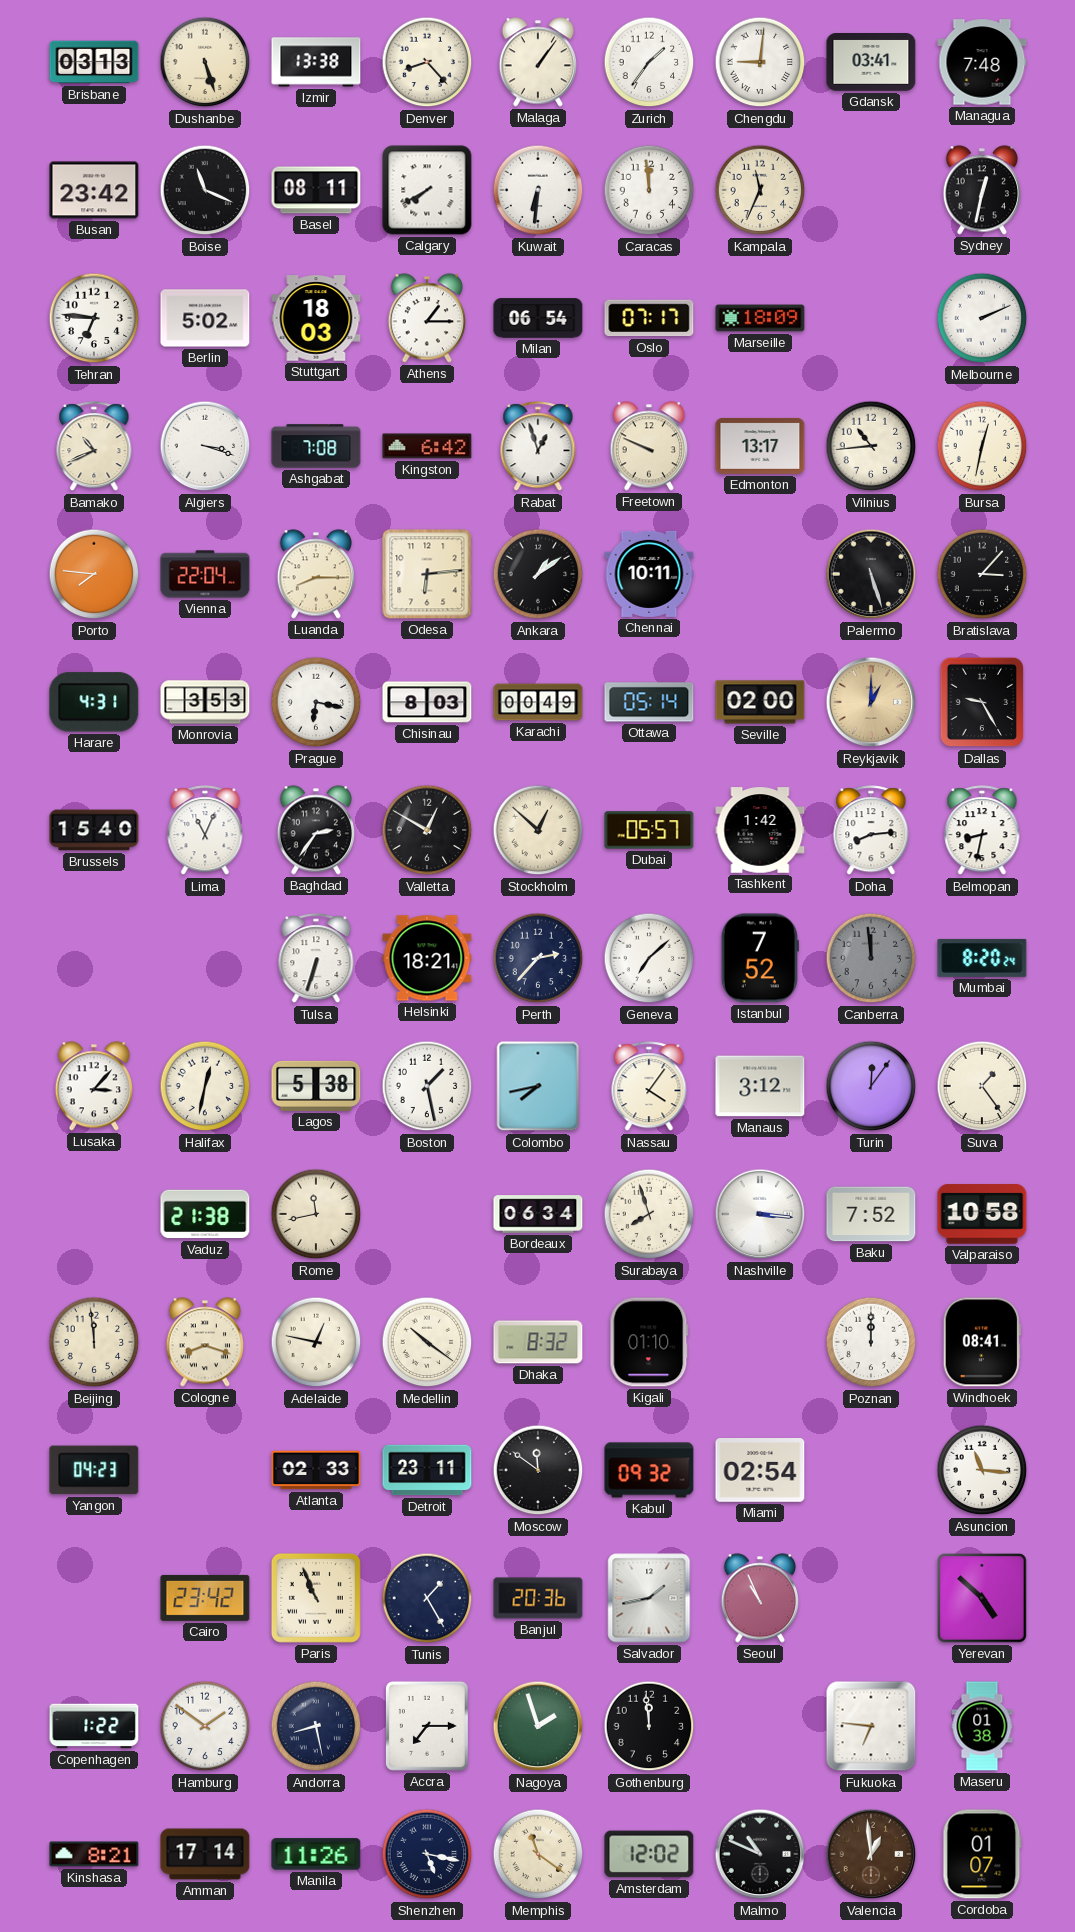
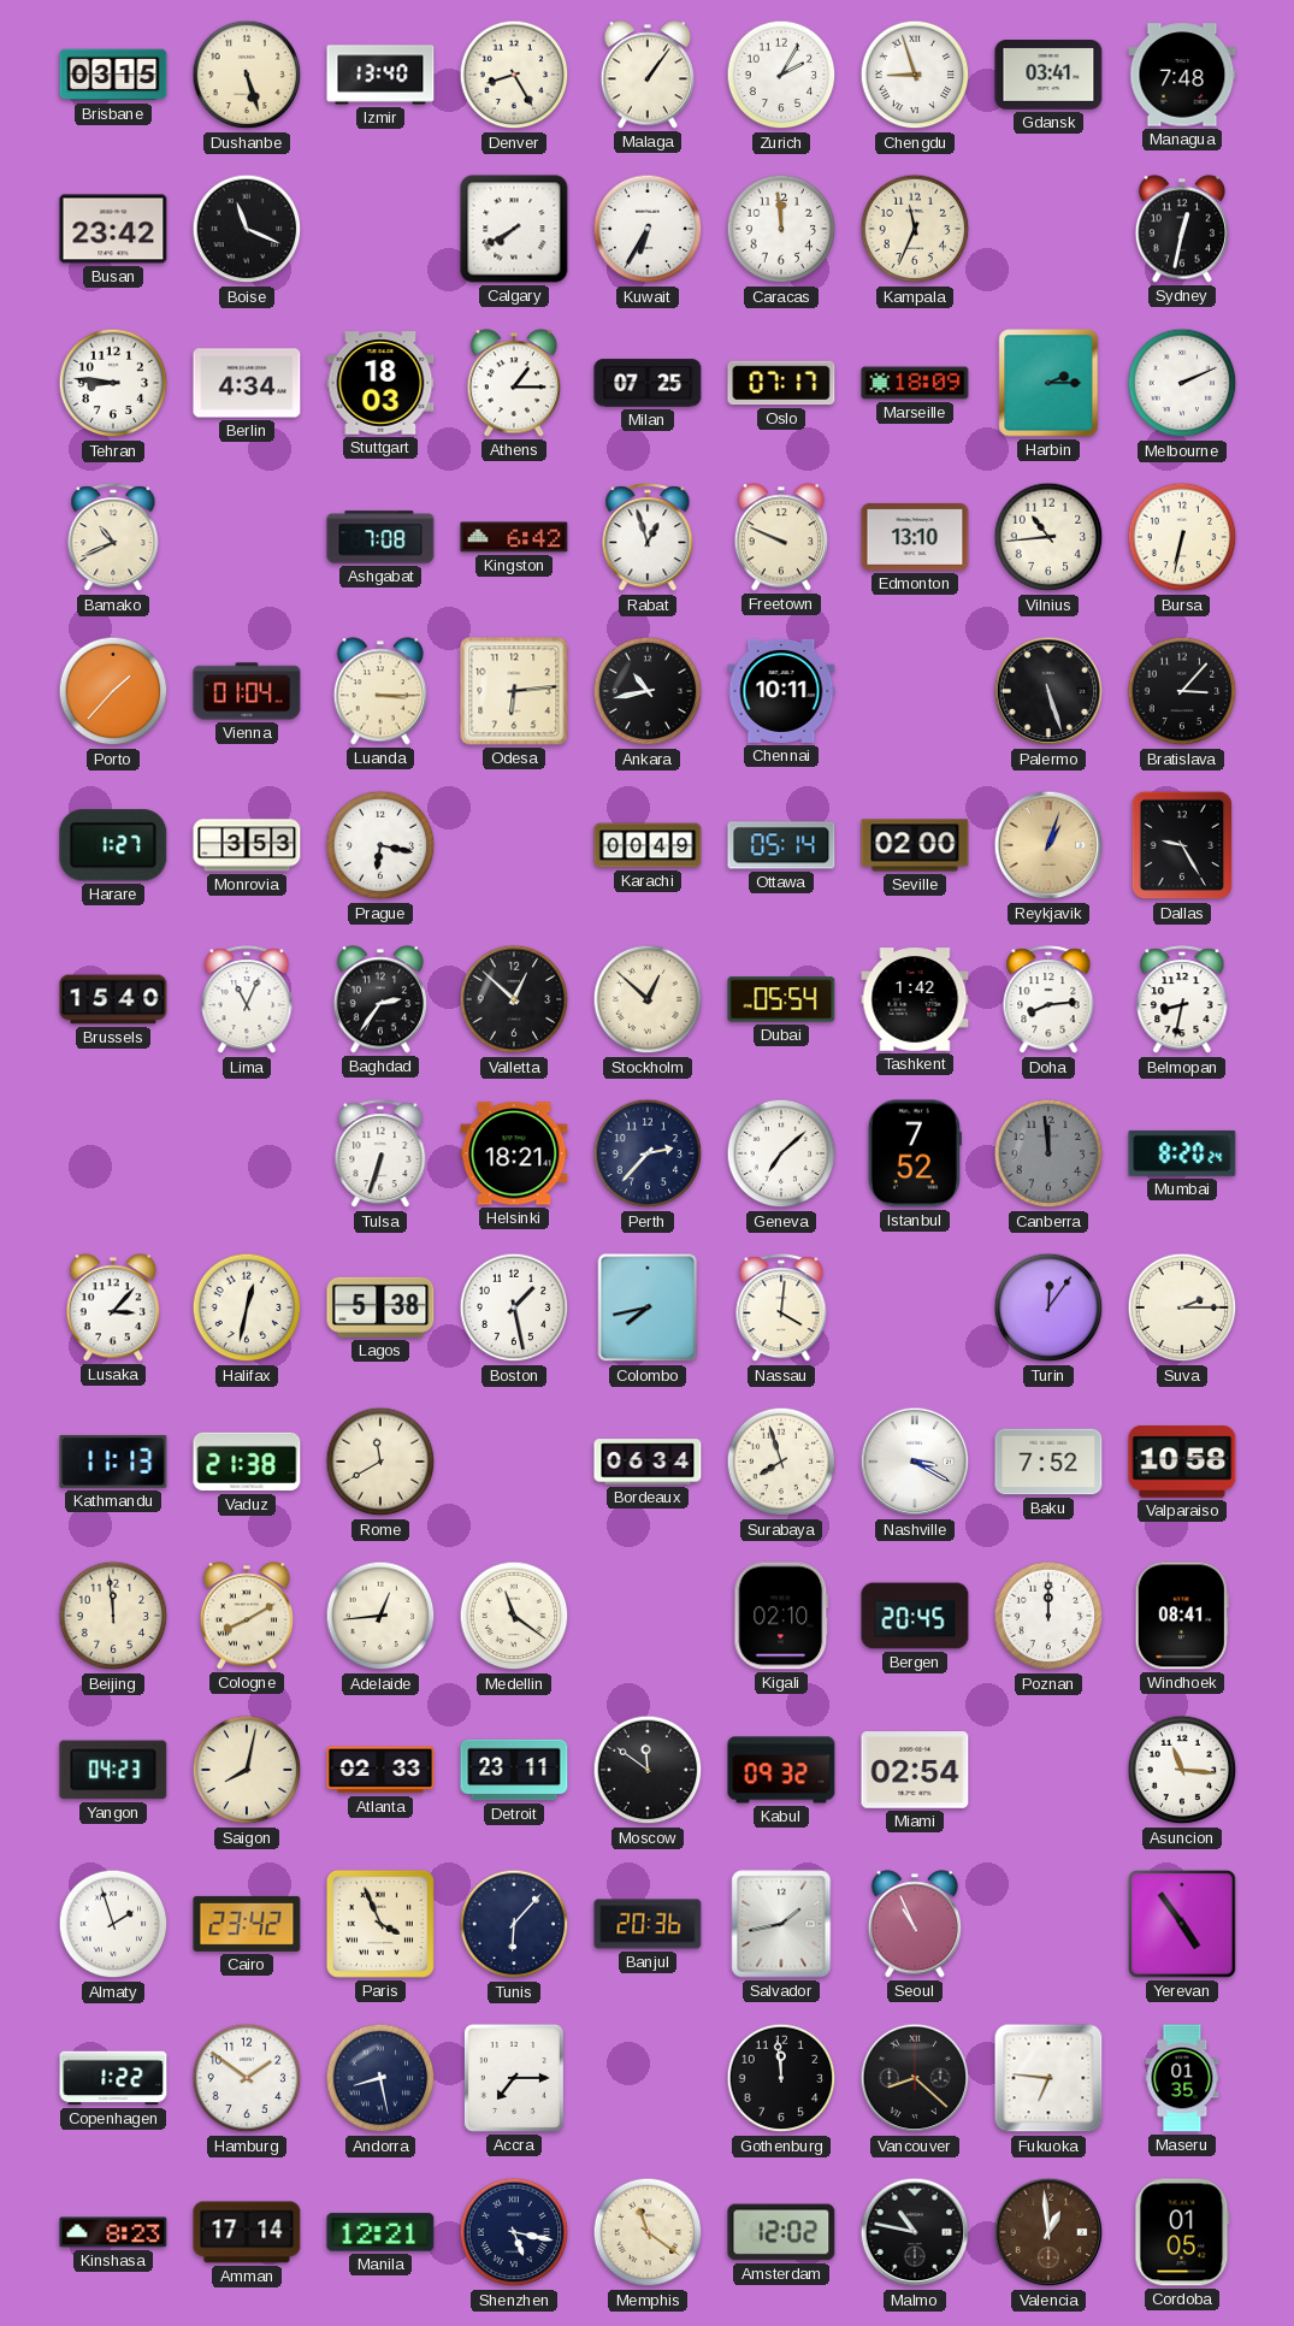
Brisbane: 03:13 -> 03:15
Izmir: 13:38 -> 13:40
Denver: 8:23 -> 8:25
Zurich: 1:36 -> 2:05
Chengdu: 9:01 -> 8:57
Basel: 08:11 -> none
Kuwait: 6:31 -> 6:35
Tehran: 6:46 -> 8:46
Berlin: 5:02 -> 4:34
Milan: 06:54 -> 07:25
Harbin: none -> 2:15
Algiers: 3:18 -> none
Edmonton: 13:17 -> 13:10
Bursa: 12:32 -> 6:32
Porto: 7:46 -> 1:37
Vienna: 22:04 -> 01:04
Luanda: 8:15 -> 3:15
Ankara: 1:09 -> 10:43
Harare: 4:31 -> 1:27
Chisinau: 8:03 -> none
Reykjavik: 1:00 -> 1:03
Valletta: 12:50 -> 12:52
Dubai: 05:57 -> 05:54
Nassau: 4:06 -> 4:01
Manaus: 3:12 -> none
Suva: 1:24 -> 2:15
Kathmandu: none -> 11:13
Rome: 11:43 -> 11:40
Nashville: 3:16 -> 3:20
Cologne: 8:18 -> 8:10
Adelaide: 12:47 -> 12:44
Medellin: 10:21 -> 11:21
Dhaka: 8:32 -> none
Kigali: 01:10 -> 02:10
Bergen: none -> 20:45
Saigon: none -> 8:02
Almaty: none -> 1:57
Paris: 10:56 -> 3:56
Tunis: 1:25 -> 6:07
Yerevan: 4:52 -> 4:54
Nagoya: 1:57 -> none
Vancouver: none -> 8:22
Maseru: 01:38 -> 01:35
Kinshasa: 8:21 -> 8:23
Manila: 11:26 -> 12:21
Malmo: 10:49 -> 10:47
Cordoba: 01:07 -> 01:05
